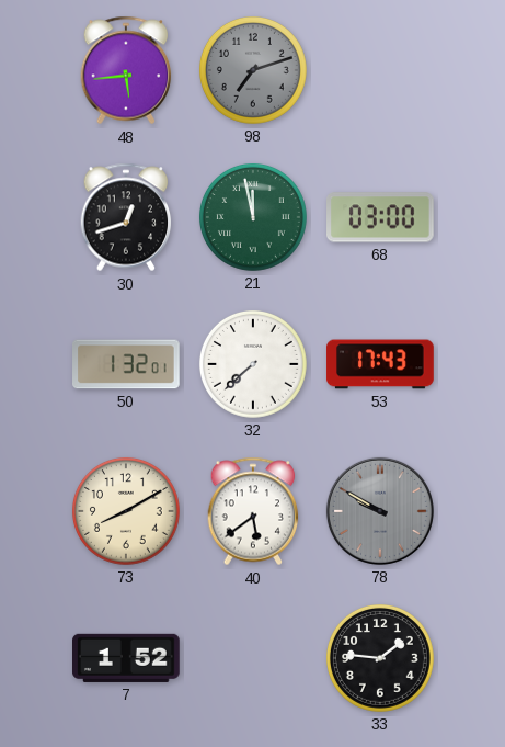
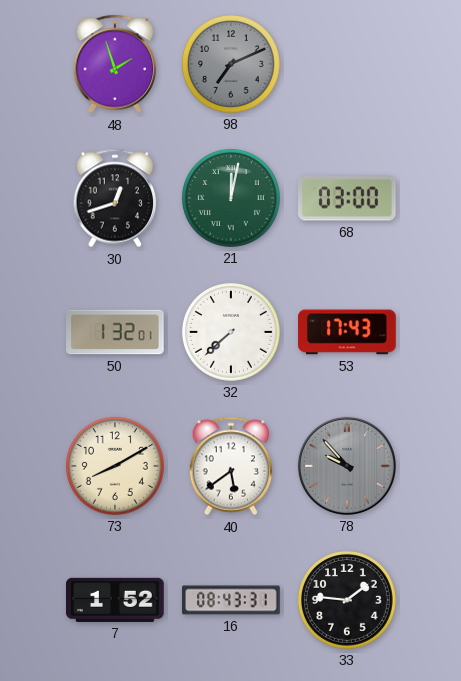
48: 5:44 -> 1:57
98: 7:12 -> 7:11
21: 11:58 -> 12:02
78: 9:50 -> 9:53
16: none -> 08:43
